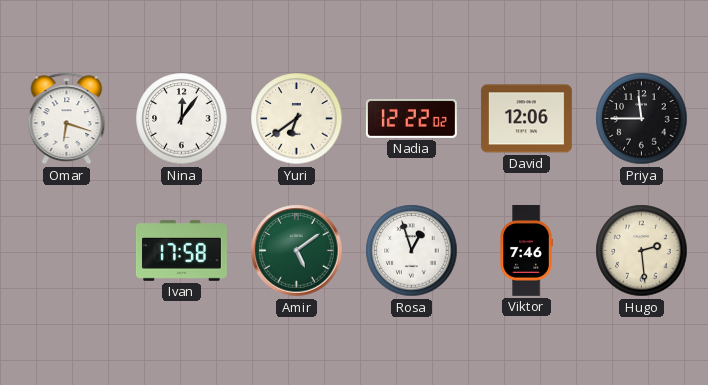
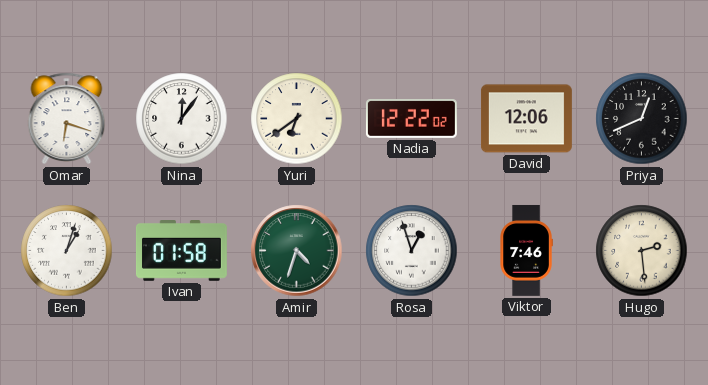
Priya: 11:45 -> 12:41
Ben: none -> 1:03
Ivan: 17:58 -> 01:58
Amir: 5:09 -> 4:33
